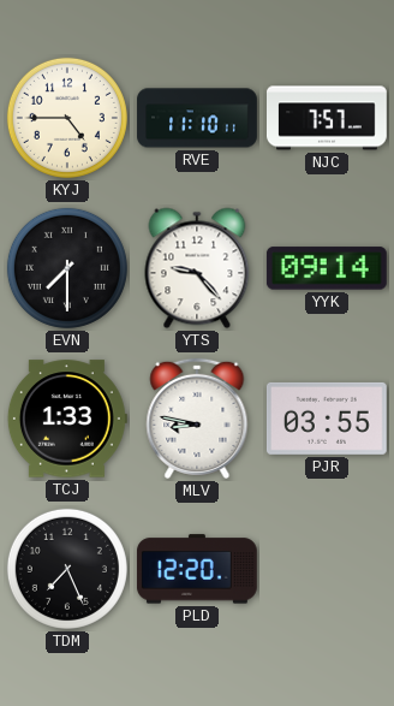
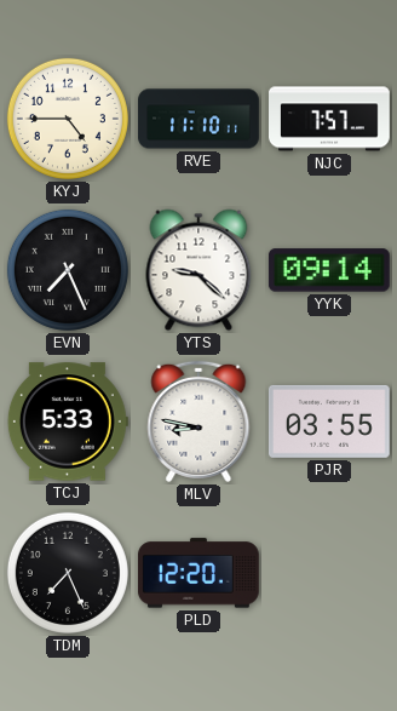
EVN: 7:30 -> 7:26
YTS: 9:23 -> 9:22
TCJ: 1:33 -> 5:33
